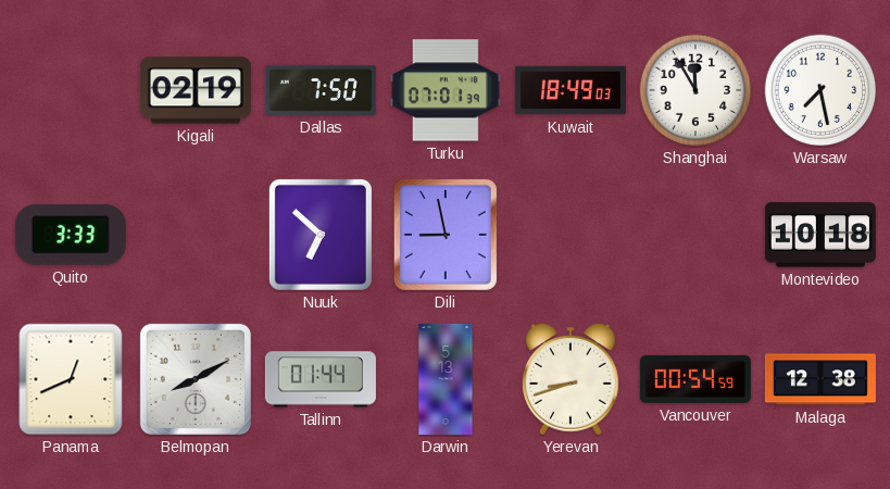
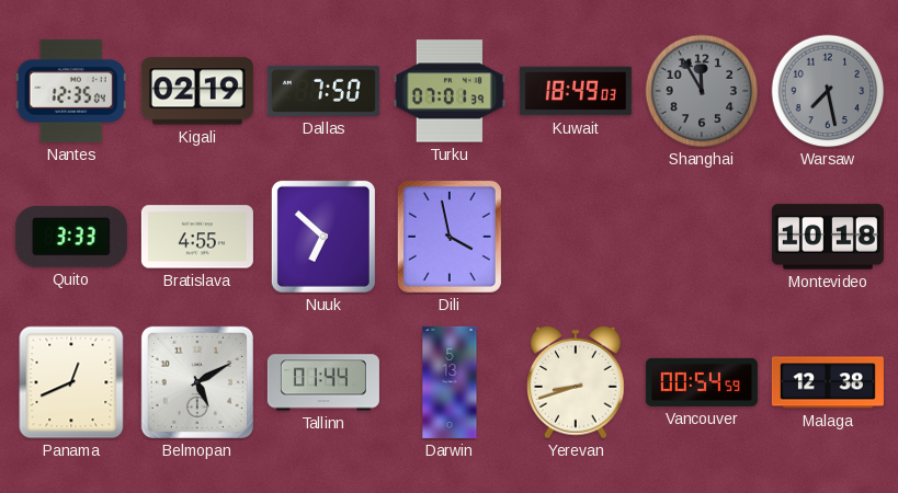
Nantes: none -> 12:35
Shanghai dial: white -> grey
Warsaw dial: white -> grey
Bratislava: none -> 4:55
Dili: 8:58 -> 3:58
Belmopan: 8:10 -> 5:10
